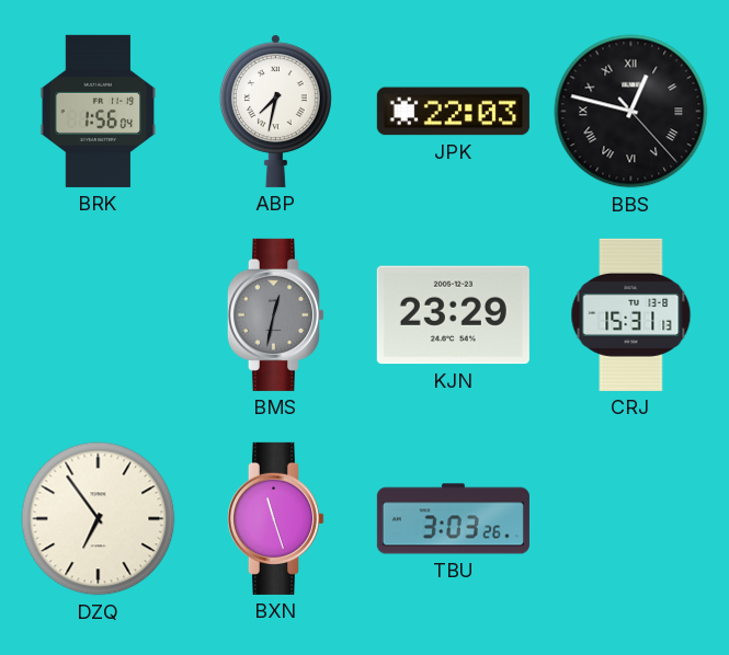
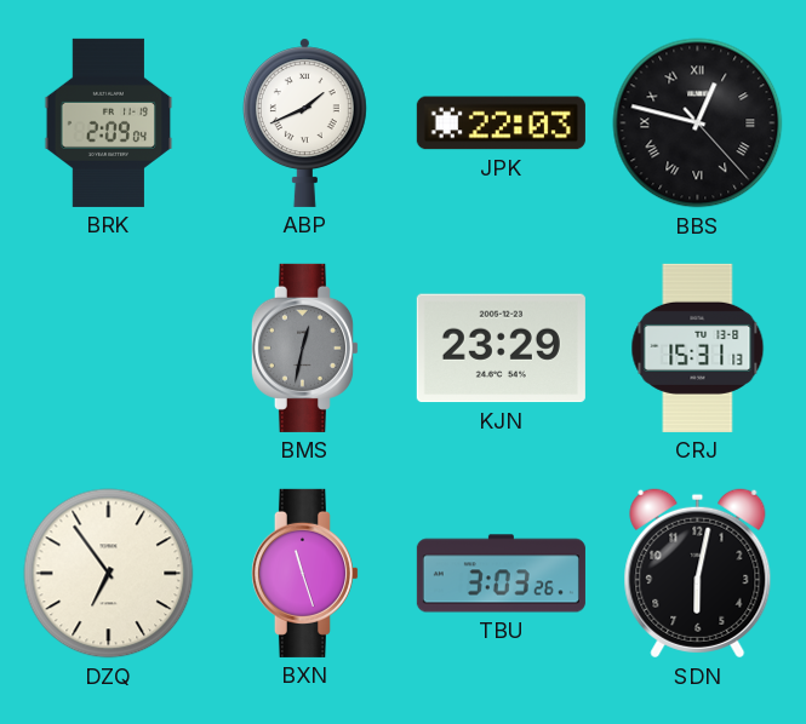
BRK: 1:56 -> 2:09
ABP: 7:32 -> 1:41
SDN: none -> 6:02
